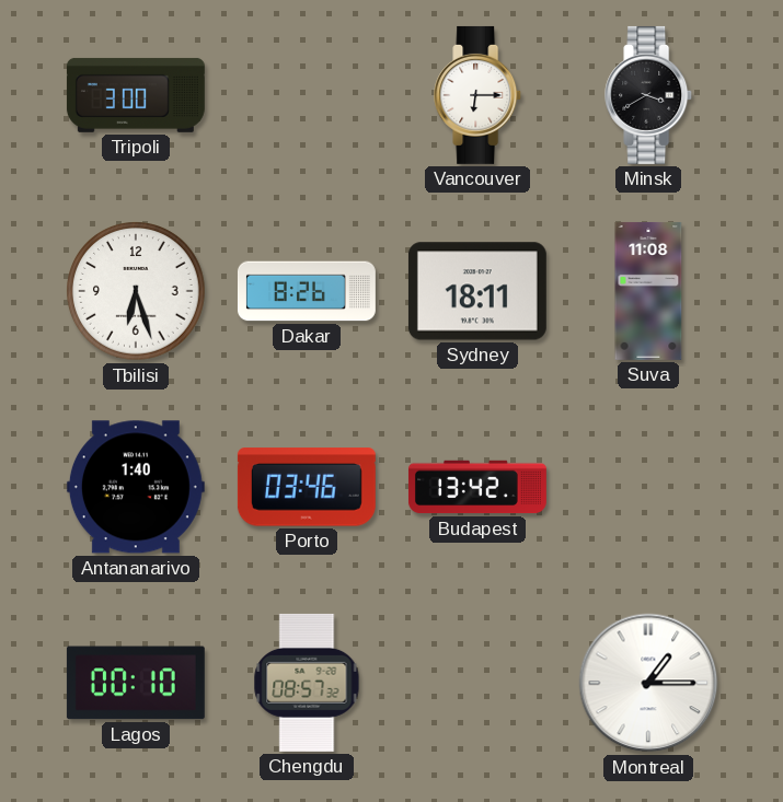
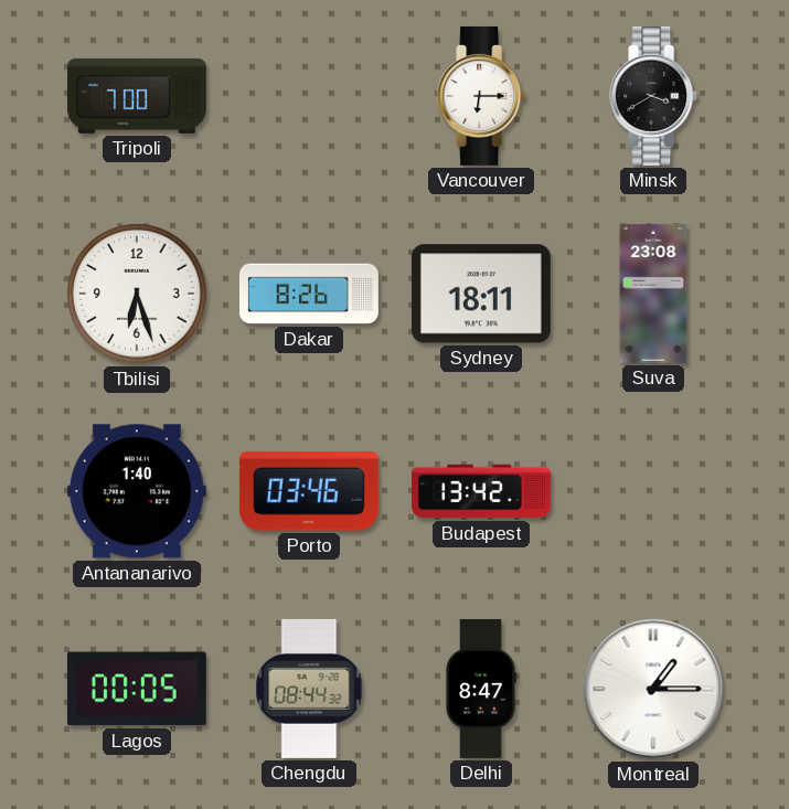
Tripoli: 3:00 -> 7:00
Suva: 11:08 -> 23:08
Lagos: 00:10 -> 00:05
Chengdu: 08:57 -> 08:44
Delhi: none -> 8:47
